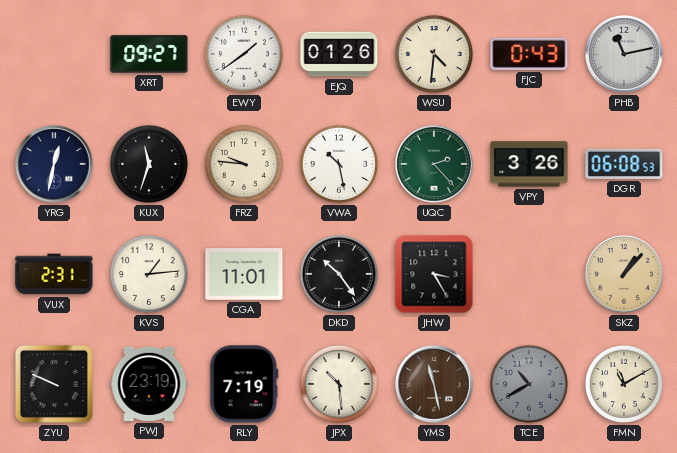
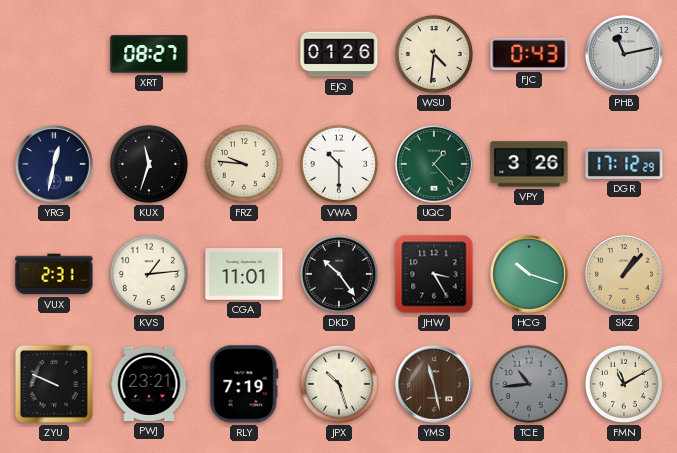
XRT: 09:27 -> 08:27
EWY: 1:39 -> none
VWA: 10:28 -> 10:30
UQC: 2:23 -> 1:23
DGR: 06:08 -> 17:12
HCG: none -> 10:18
PWJ: 23:19 -> 23:21
JPX: 10:29 -> 10:27
TCE: 10:40 -> 10:44
